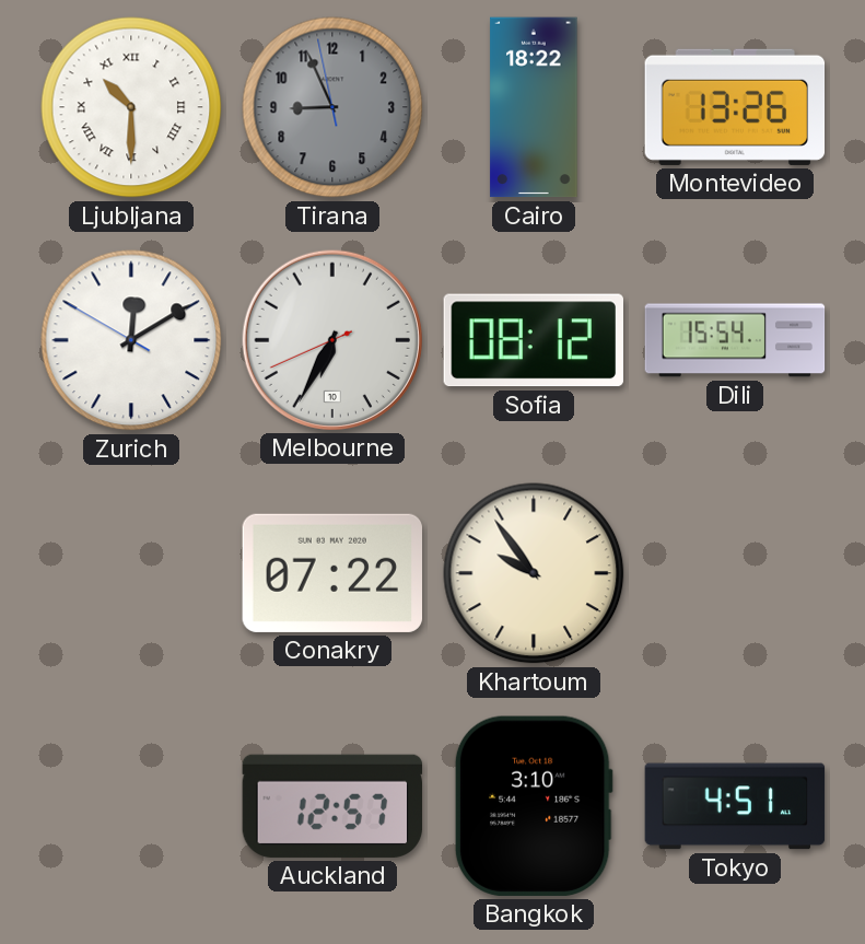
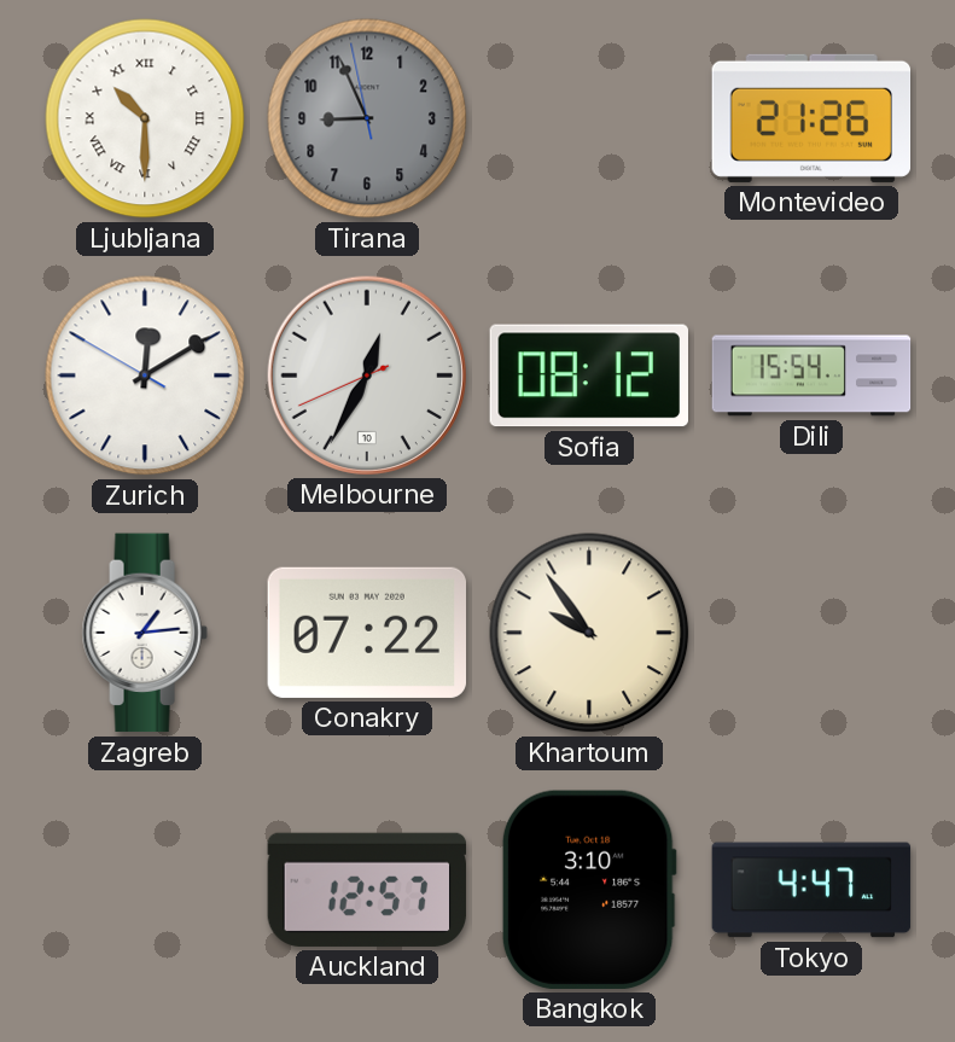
Cairo: 18:22 -> none
Montevideo: 13:26 -> 21:26
Melbourne: 6:34 -> 12:34
Zagreb: none -> 1:14
Tokyo: 4:51 -> 4:47
